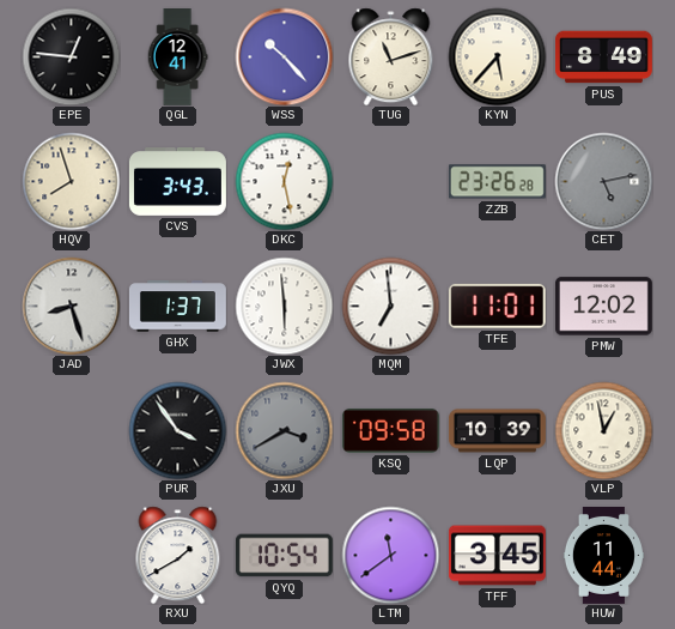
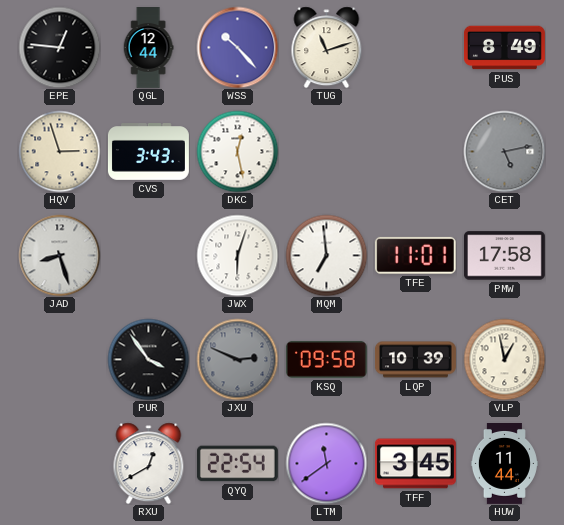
QGL: 12:41 -> 12:44
KYN: 5:37 -> none
HQV: 7:57 -> 2:57
ZZB: 23:26 -> none
GHX: 1:37 -> none
JWX: 5:59 -> 6:03
PMW: 12:02 -> 17:58
JXU: 3:40 -> 2:49
RXU: 1:40 -> 12:40
QYQ: 10:54 -> 22:54
